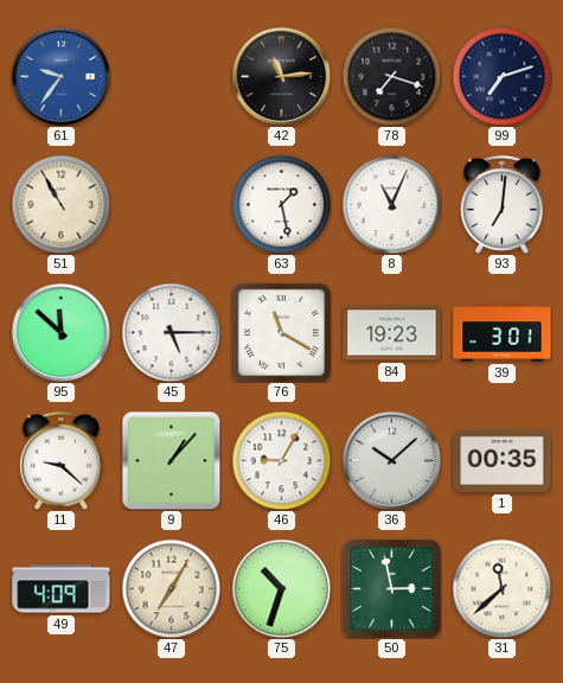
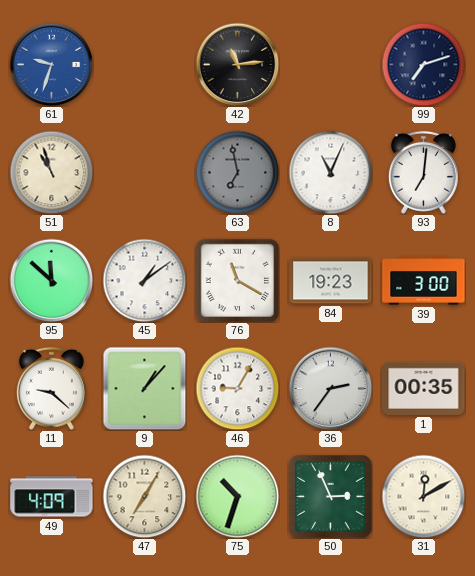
61: 9:36 -> 9:33
78: 7:18 -> none
51: 10:55 -> 10:57
63: 1:28 -> 6:58
63 dial: white -> grey
45: 5:15 -> 1:09
39: 3:01 -> 3:00
36: 10:08 -> 2:36
50: 2:58 -> 2:56
31: 11:38 -> 12:10
